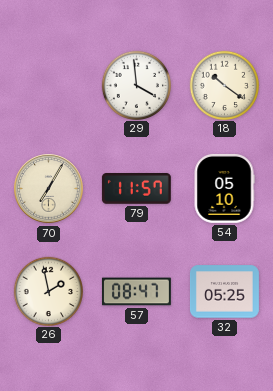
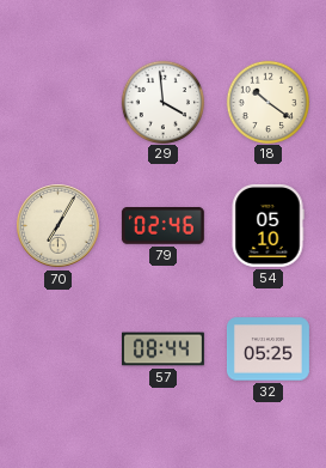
79: 11:57 -> 02:46
26: 1:58 -> none
57: 08:47 -> 08:44
